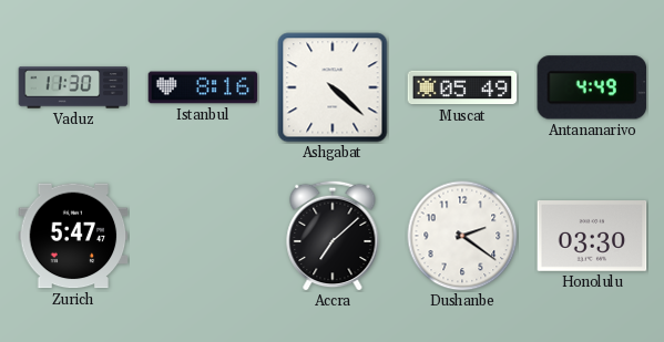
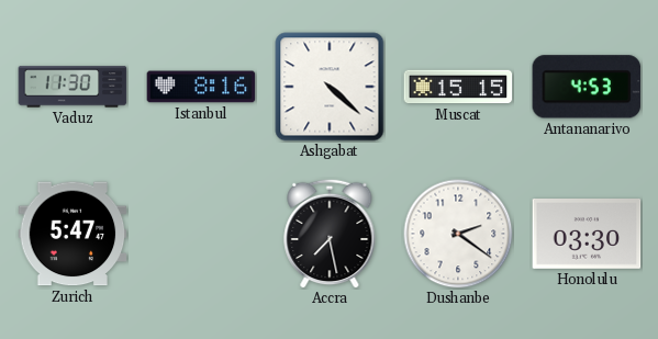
Muscat: 05:49 -> 15:15
Antananarivo: 4:49 -> 4:53
Accra: 7:08 -> 7:28
